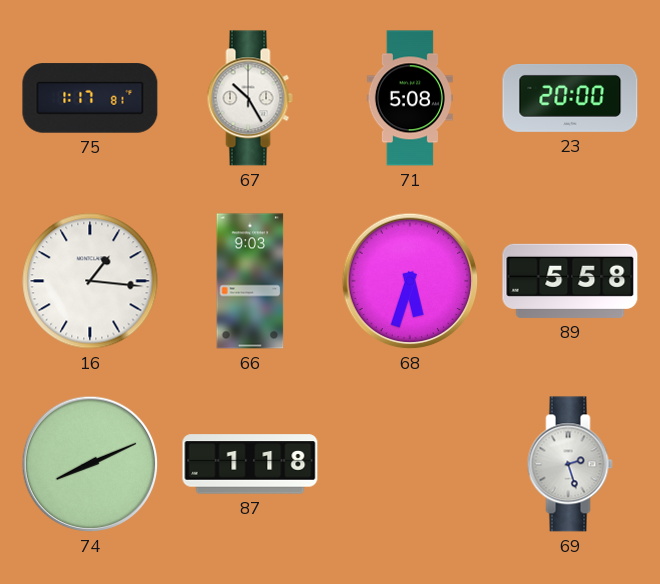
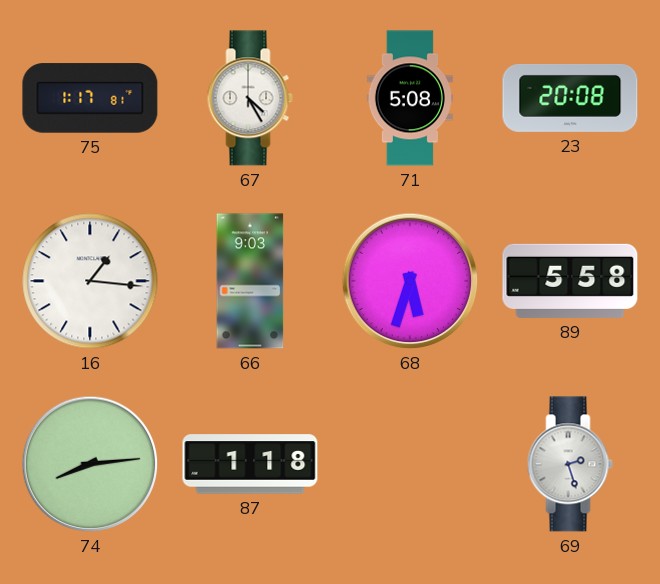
67: 10:25 -> 4:25
23: 20:00 -> 20:08
74: 8:11 -> 8:14
